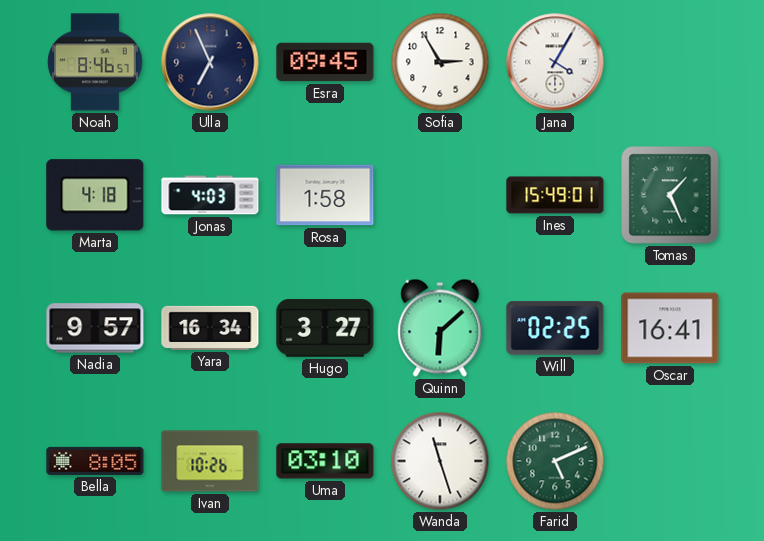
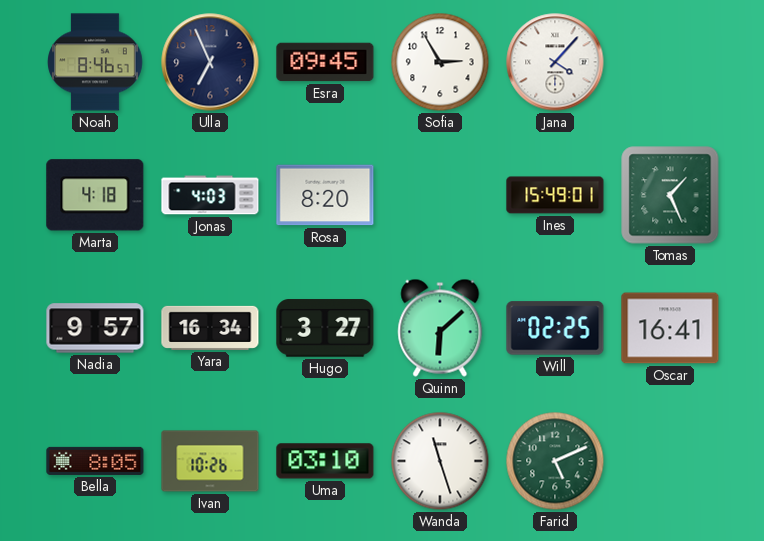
Jana: 4:05 -> 4:07
Rosa: 1:58 -> 8:20
